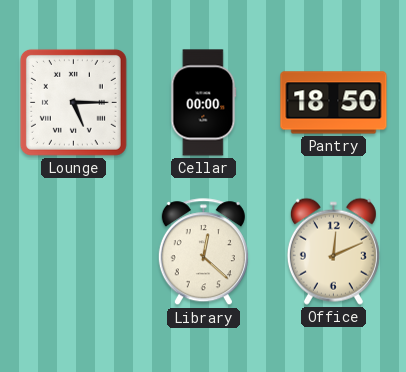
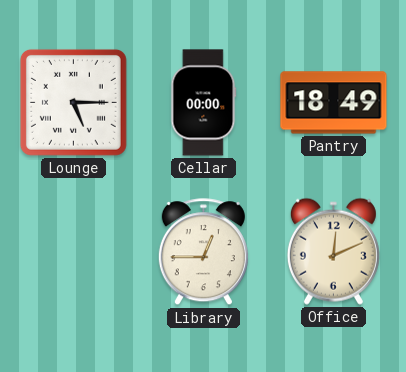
Pantry: 18:50 -> 18:49
Library: 12:22 -> 12:45
